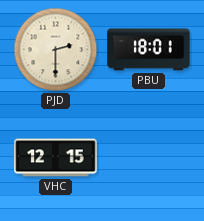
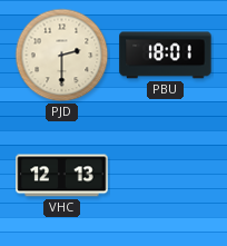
VHC: 12:15 -> 12:13
